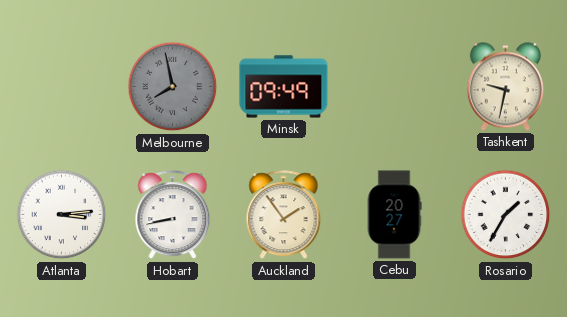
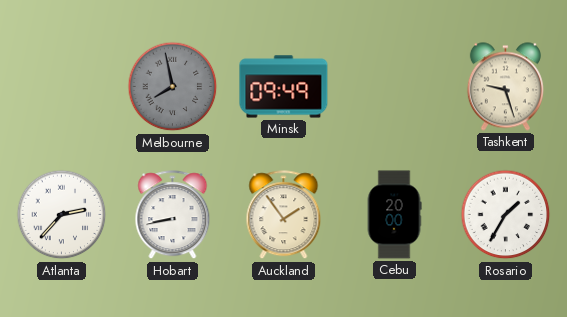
Tashkent: 9:32 -> 9:27
Atlanta: 3:14 -> 2:37
Cebu: 20:27 -> 20:00
